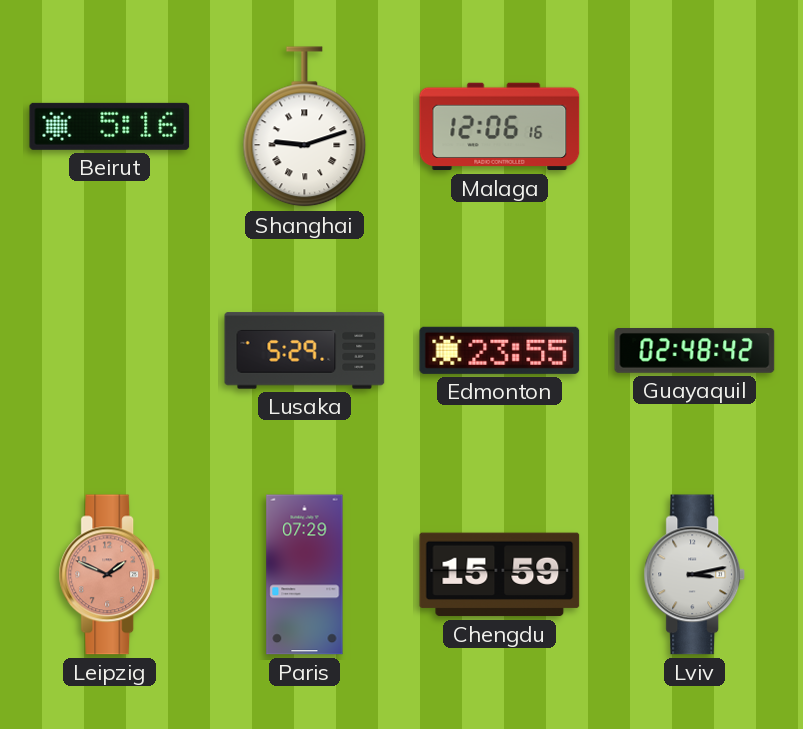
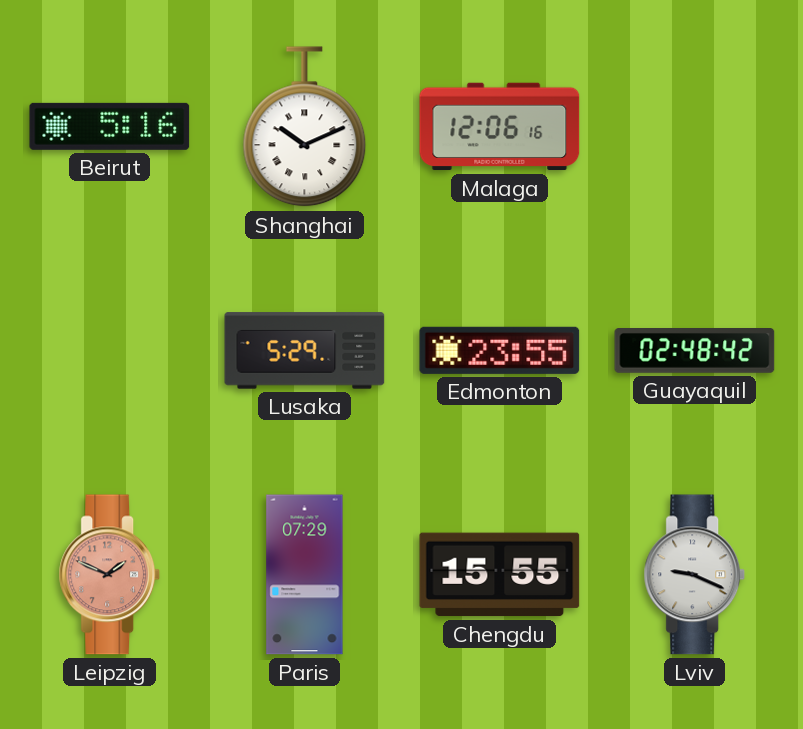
Shanghai: 9:12 -> 10:11
Chengdu: 15:59 -> 15:55
Lviv: 3:13 -> 9:19
